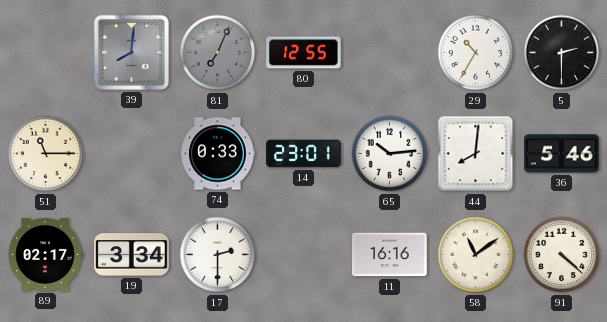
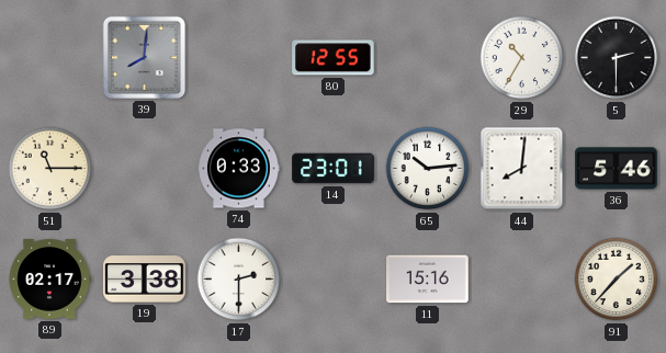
81: 7:04 -> none
19: 3:34 -> 3:38
11: 16:16 -> 15:16
58: 11:09 -> none
91: 4:22 -> 1:37
